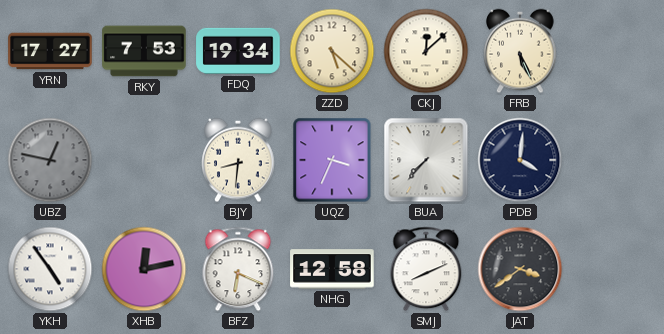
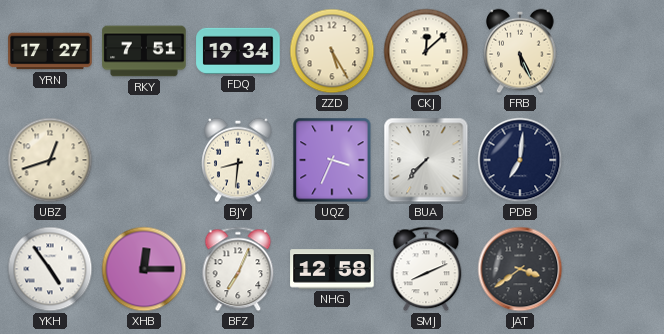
RKY: 7:53 -> 7:51
ZZD: 5:22 -> 5:25
UBZ: 12:47 -> 12:42
UBZ dial: grey -> cream
PDB: 4:01 -> 7:01
XHB: 12:13 -> 12:15
BFZ: 6:19 -> 7:04
